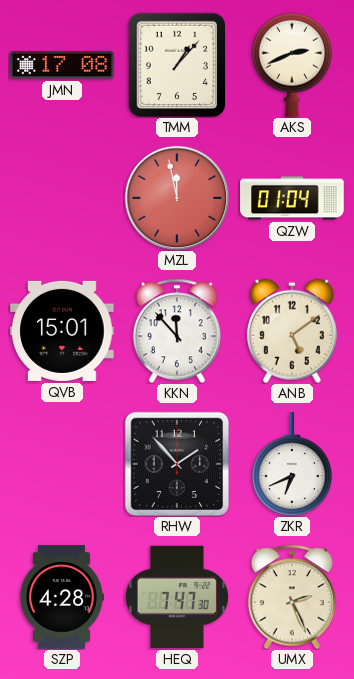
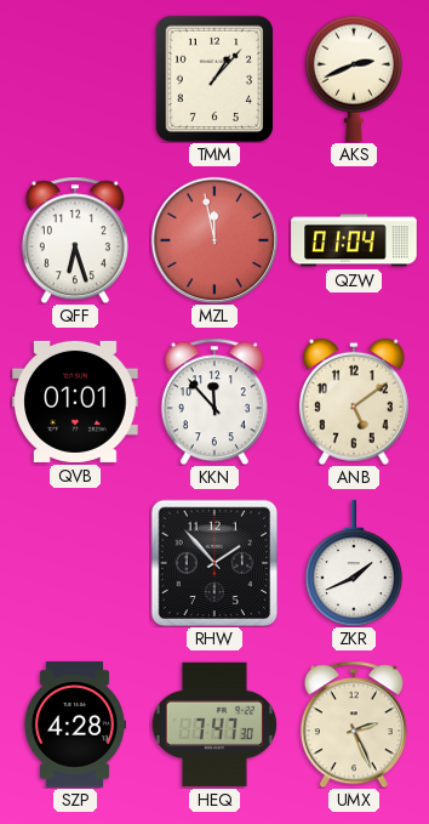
JMN: 17:08 -> none
QFF: none -> 6:27
QVB: 15:01 -> 01:01
ZKR: 6:41 -> 1:41
